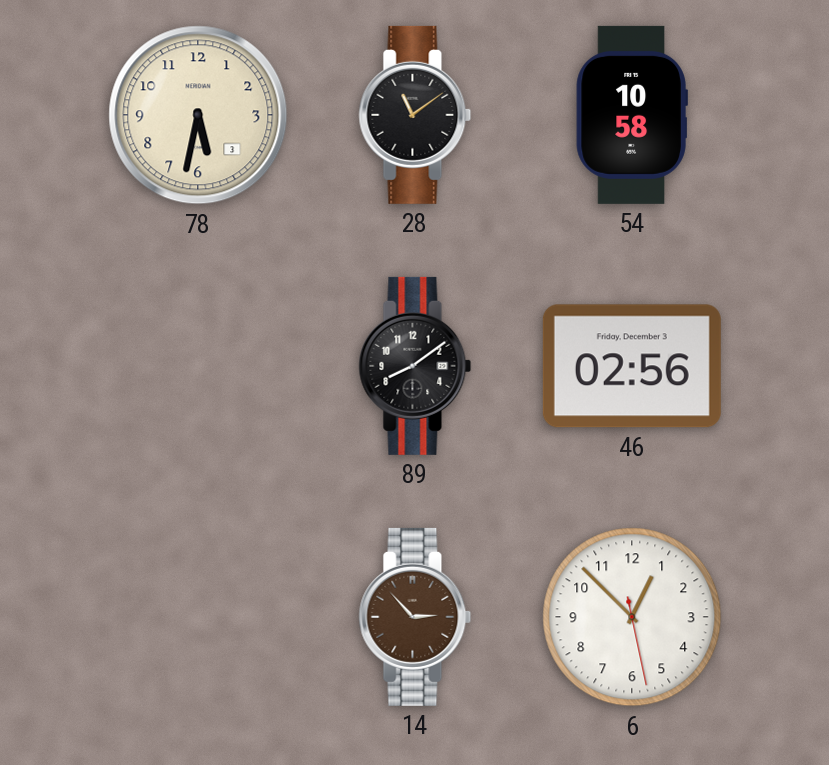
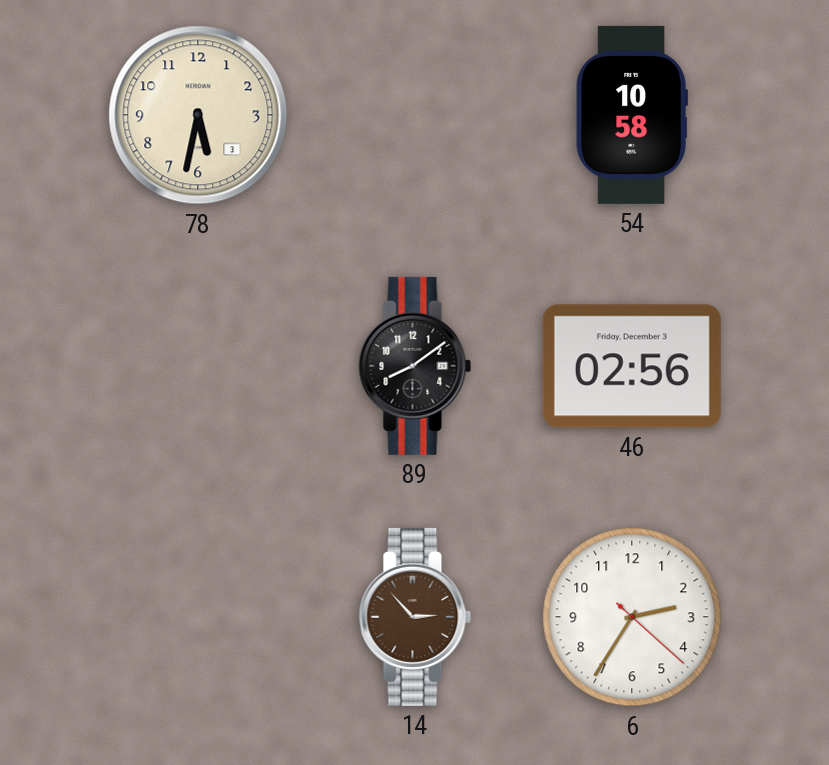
28: 11:09 -> none
6: 12:52 -> 2:35
